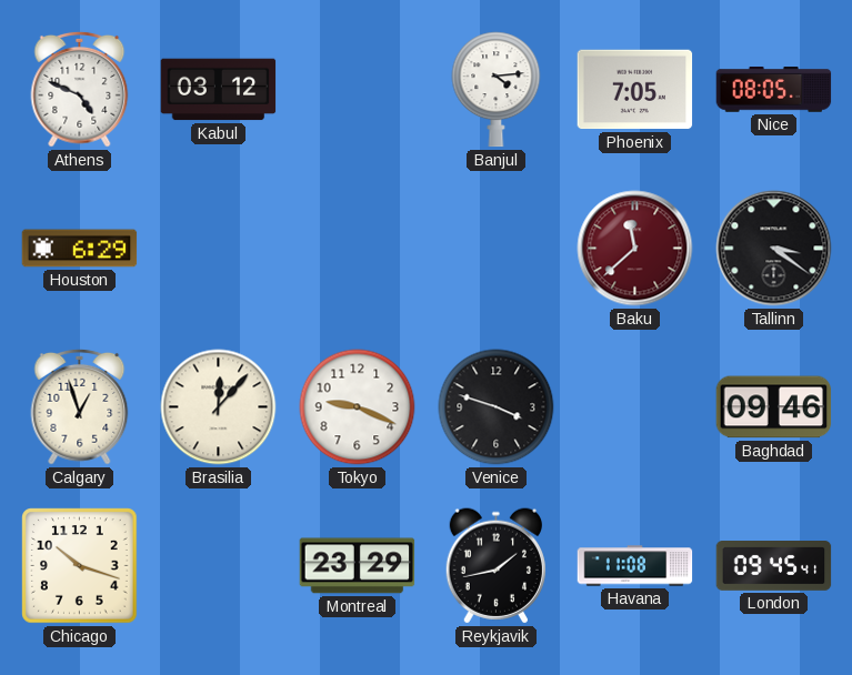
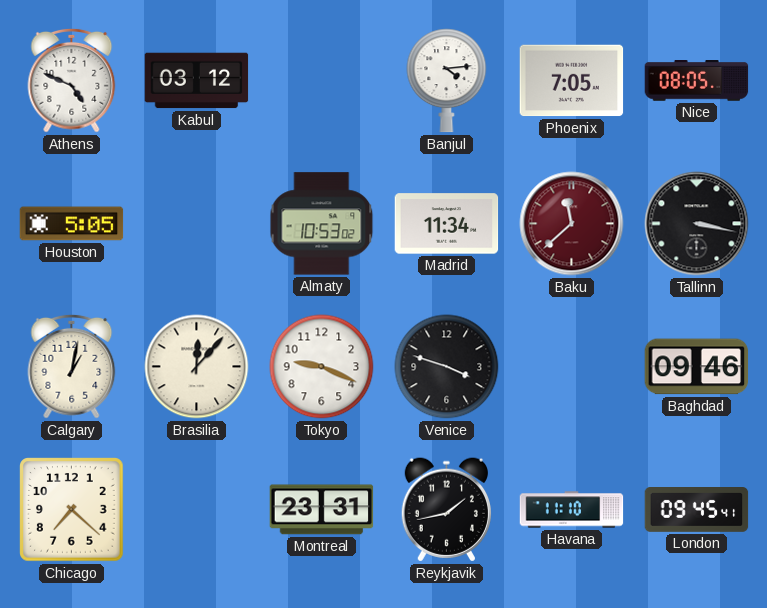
Houston: 6:29 -> 5:05
Almaty: none -> 10:53
Madrid: none -> 11:34
Tallinn: 3:21 -> 3:17
Calgary: 12:57 -> 1:02
Chicago: 10:18 -> 7:22
Montreal: 23:29 -> 23:31
Havana: 11:08 -> 11:10
